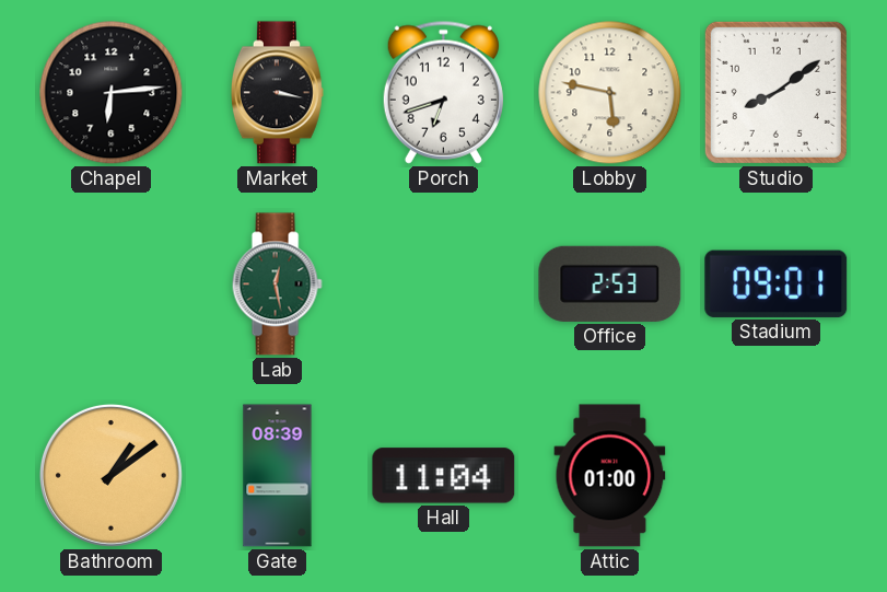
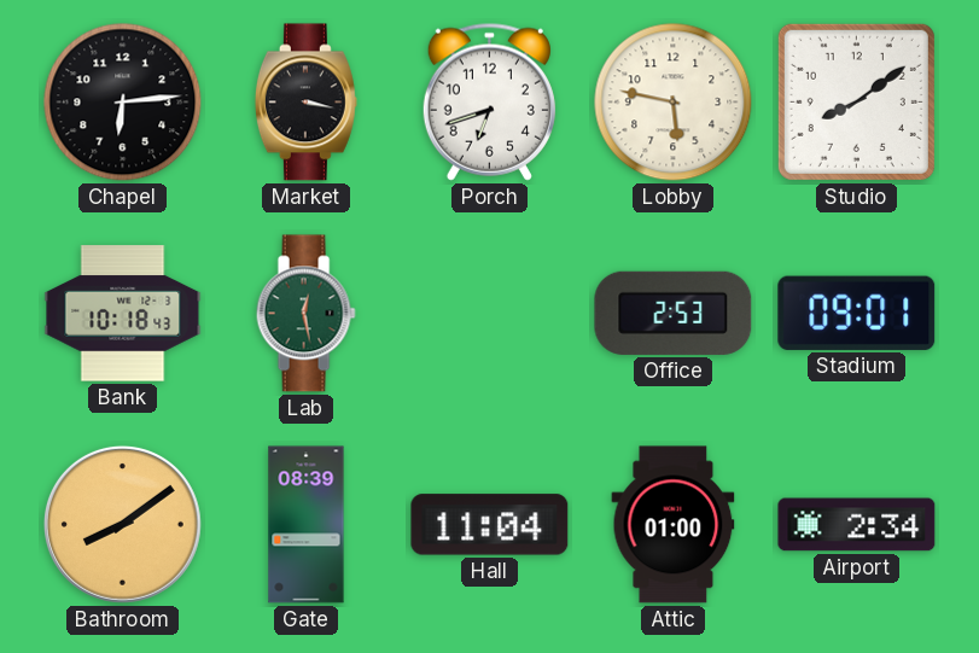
Bank: none -> 10:18
Bathroom: 1:09 -> 8:09
Airport: none -> 2:34
